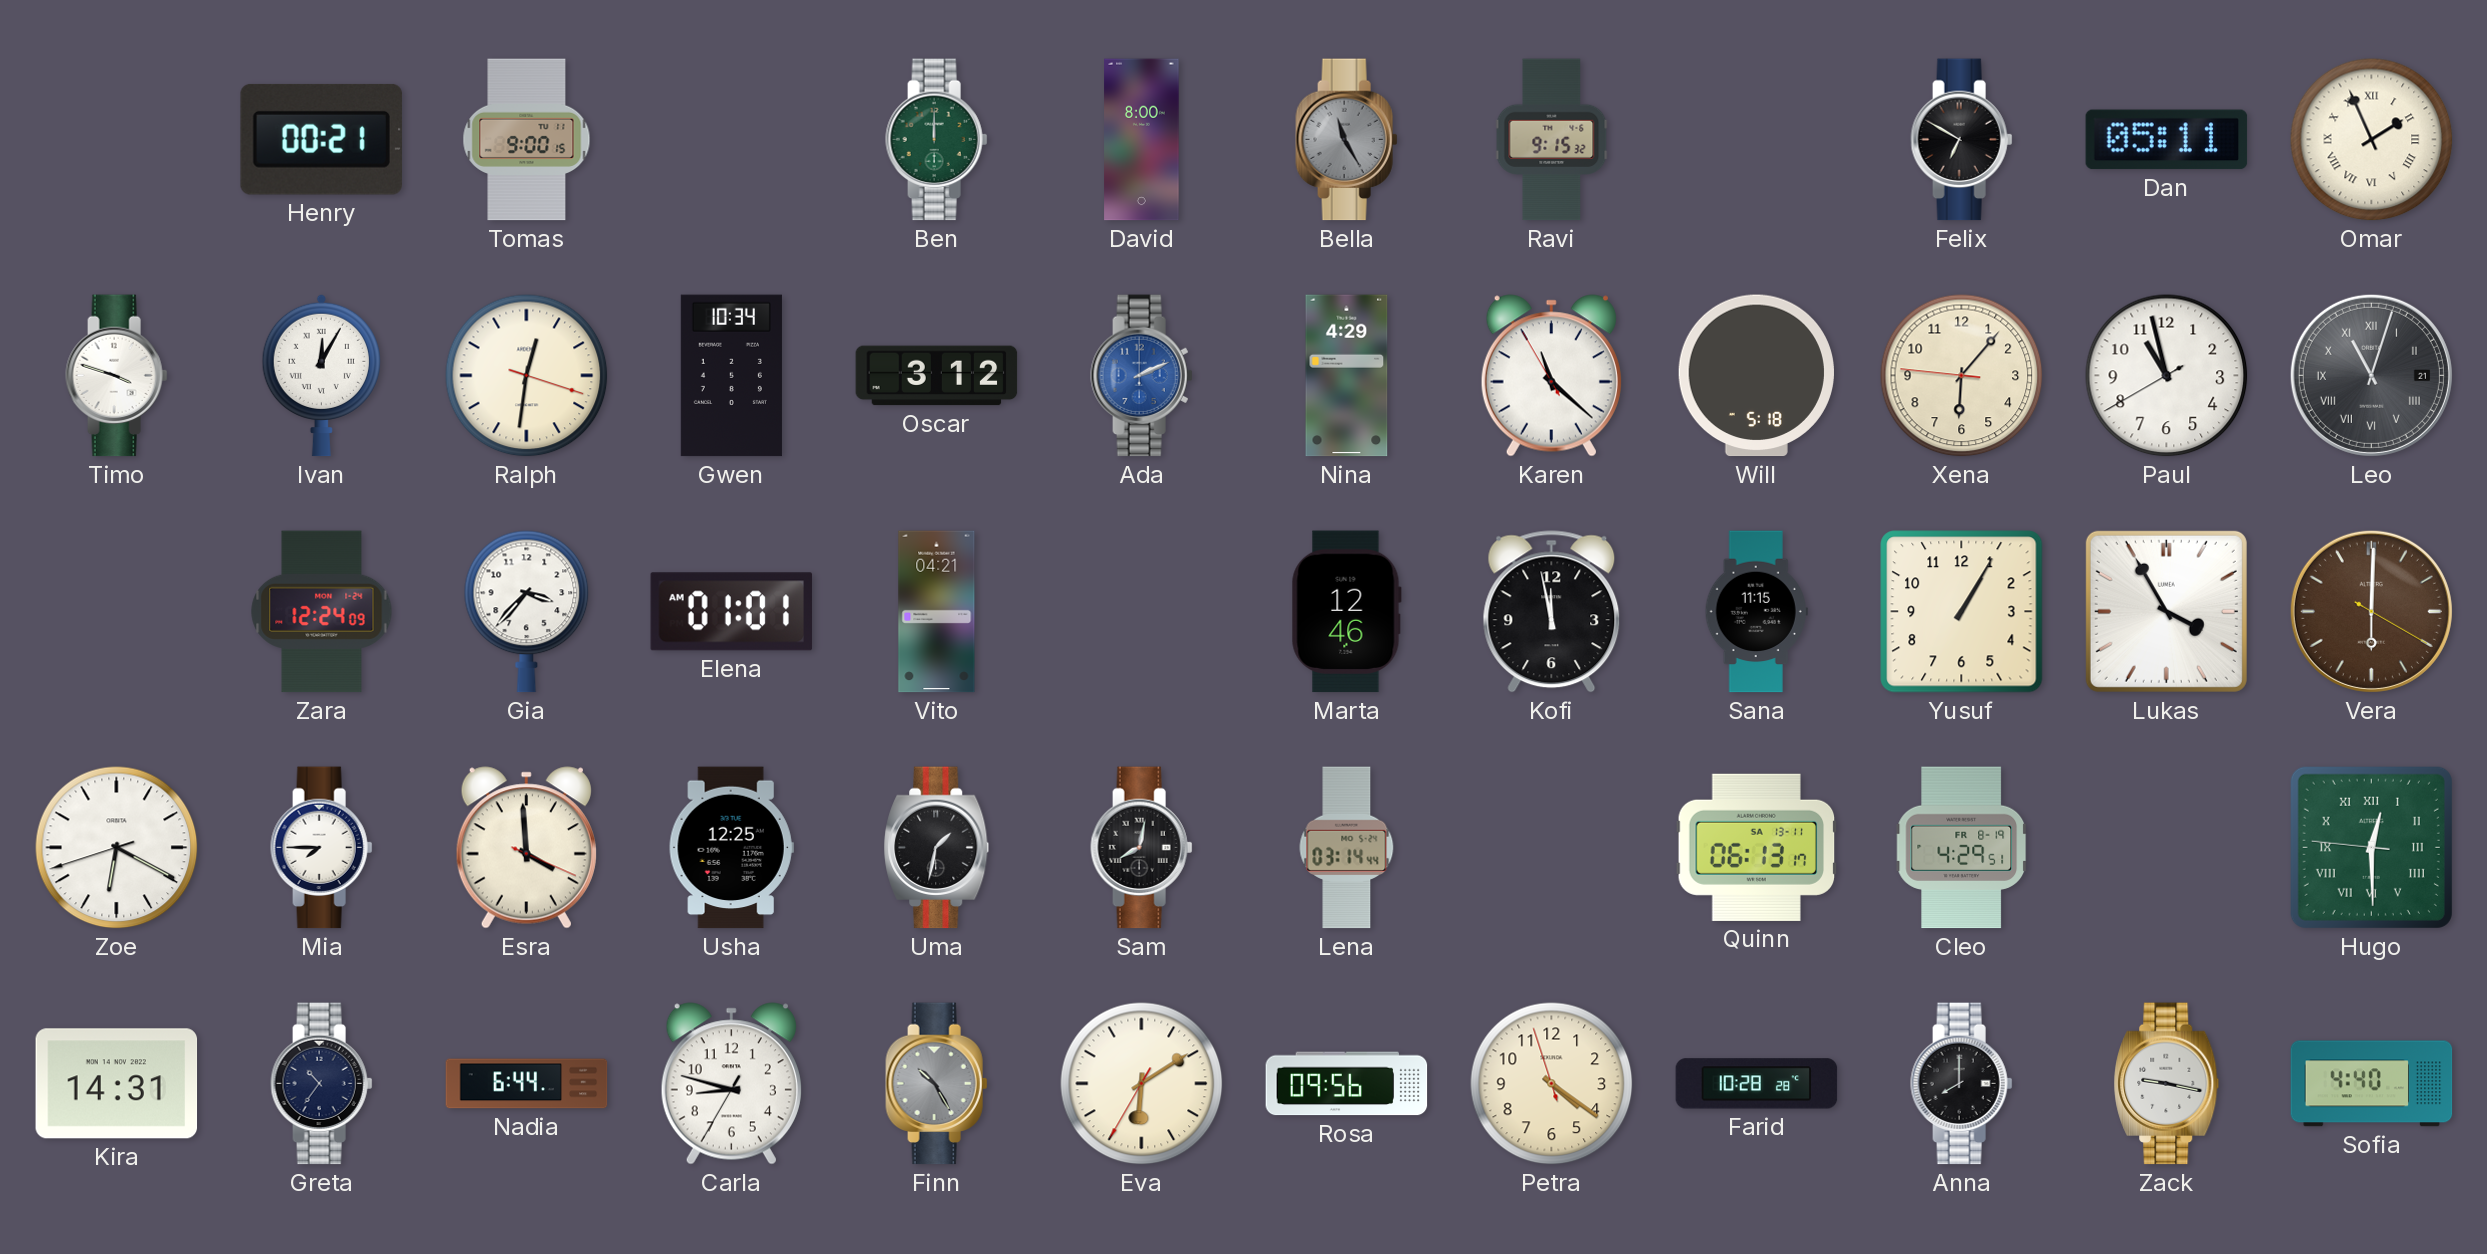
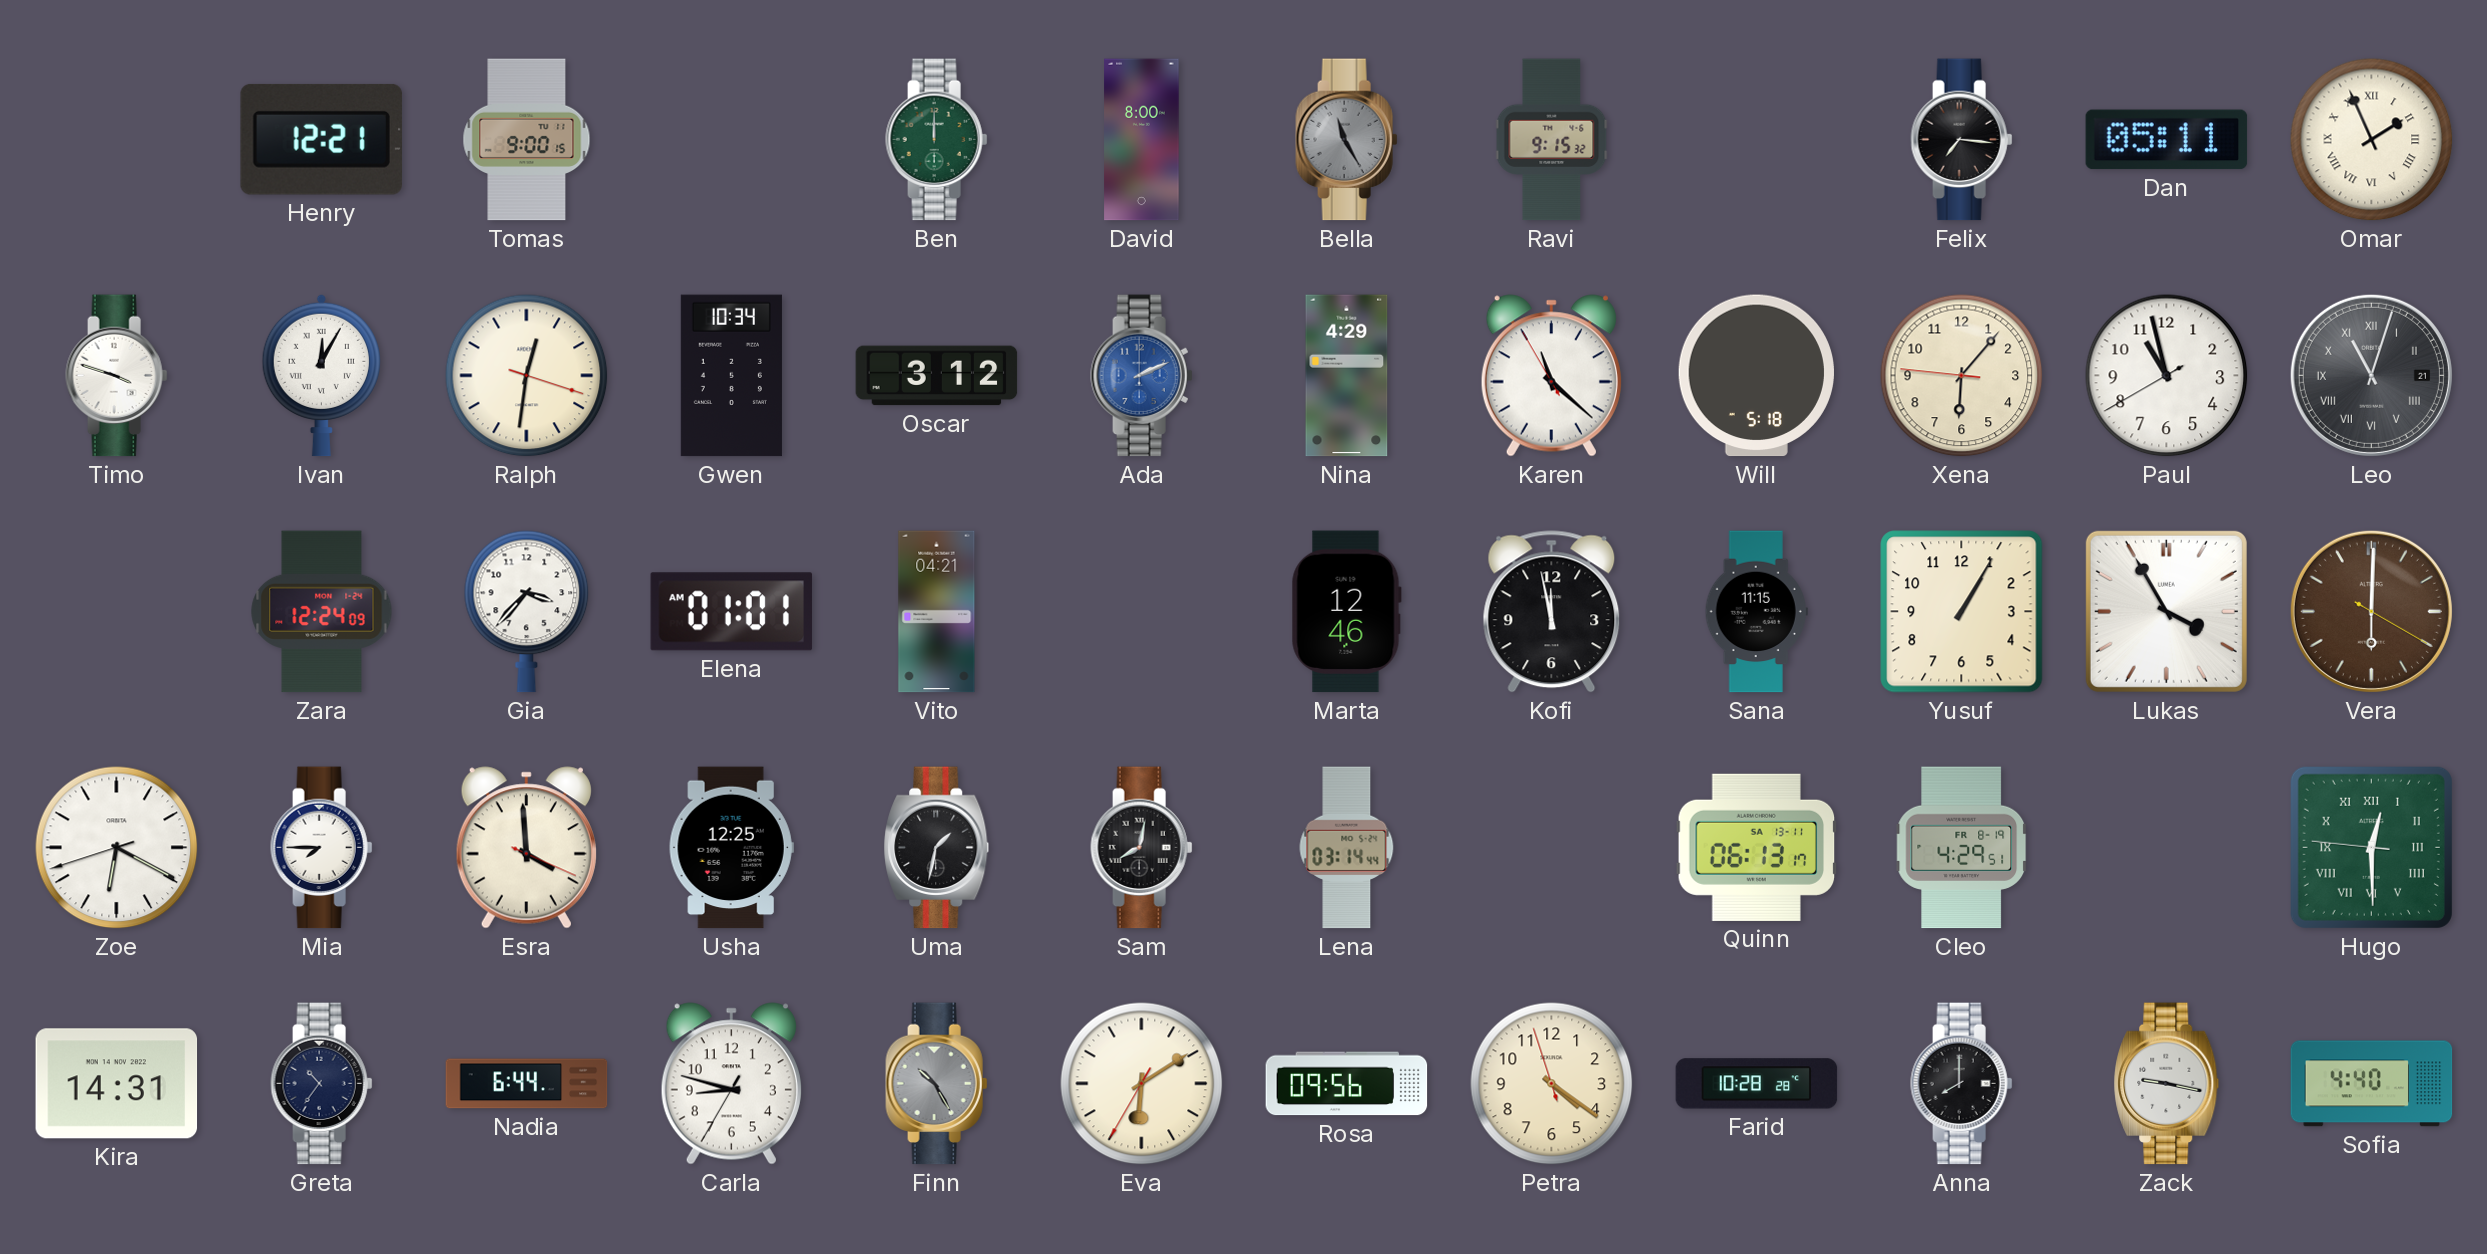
Henry: 00:21 -> 12:21
Felix: 6:50 -> 7:16
